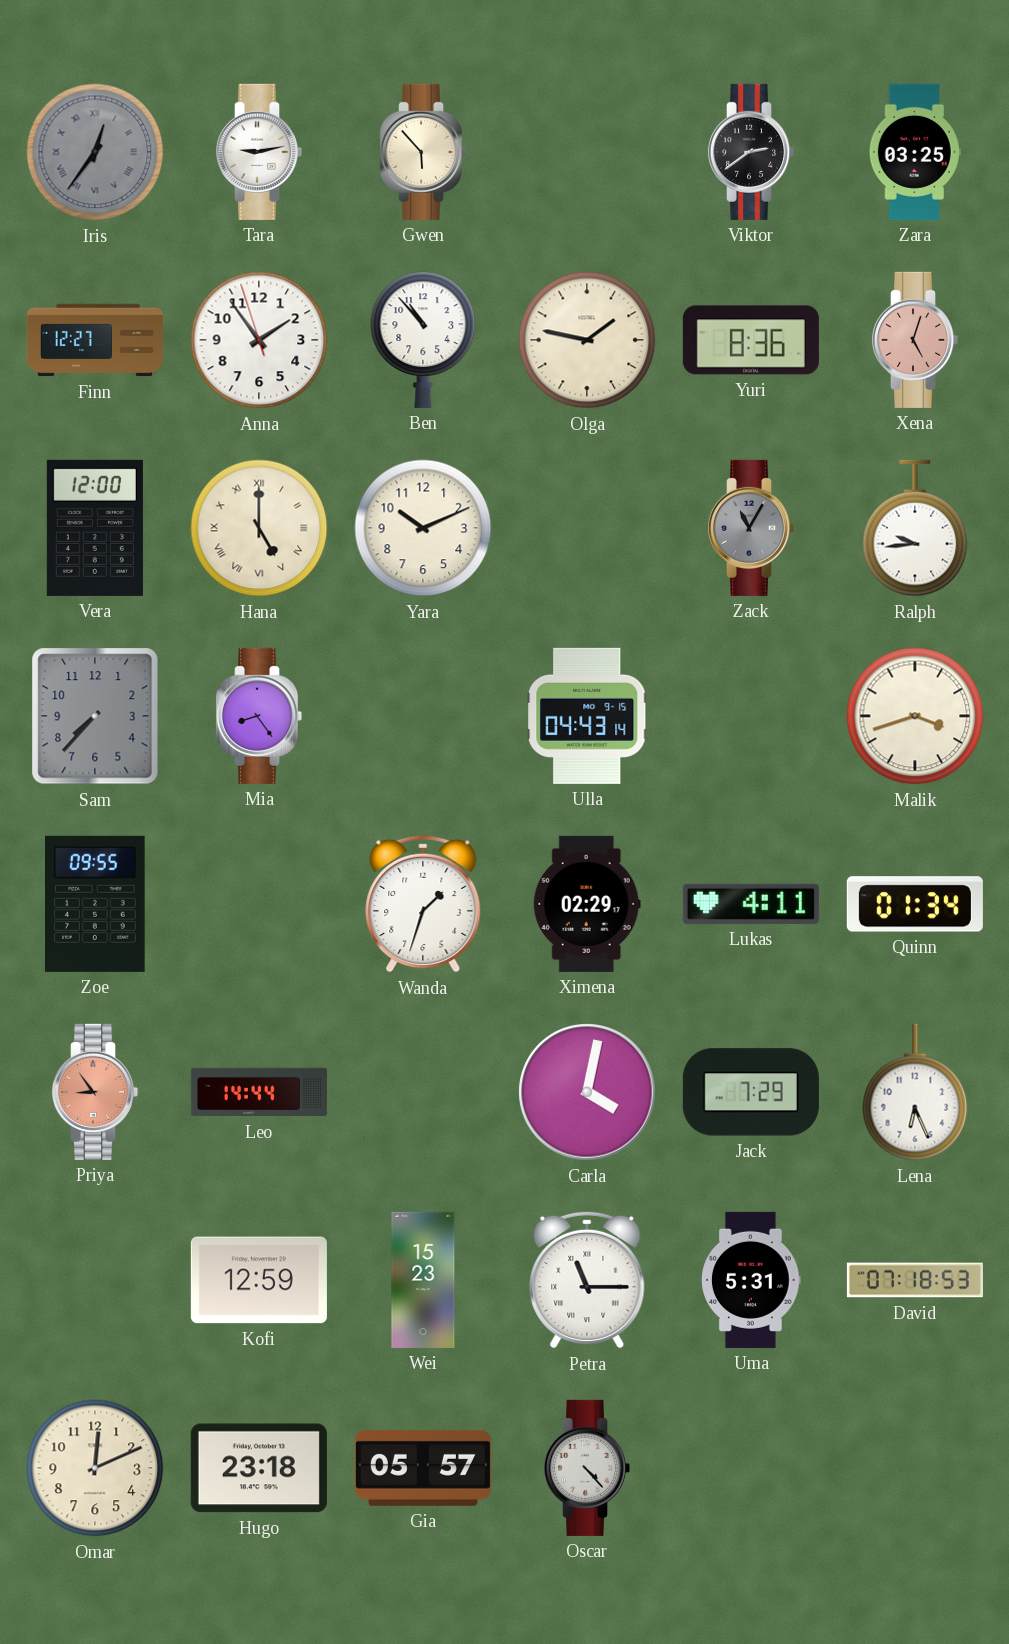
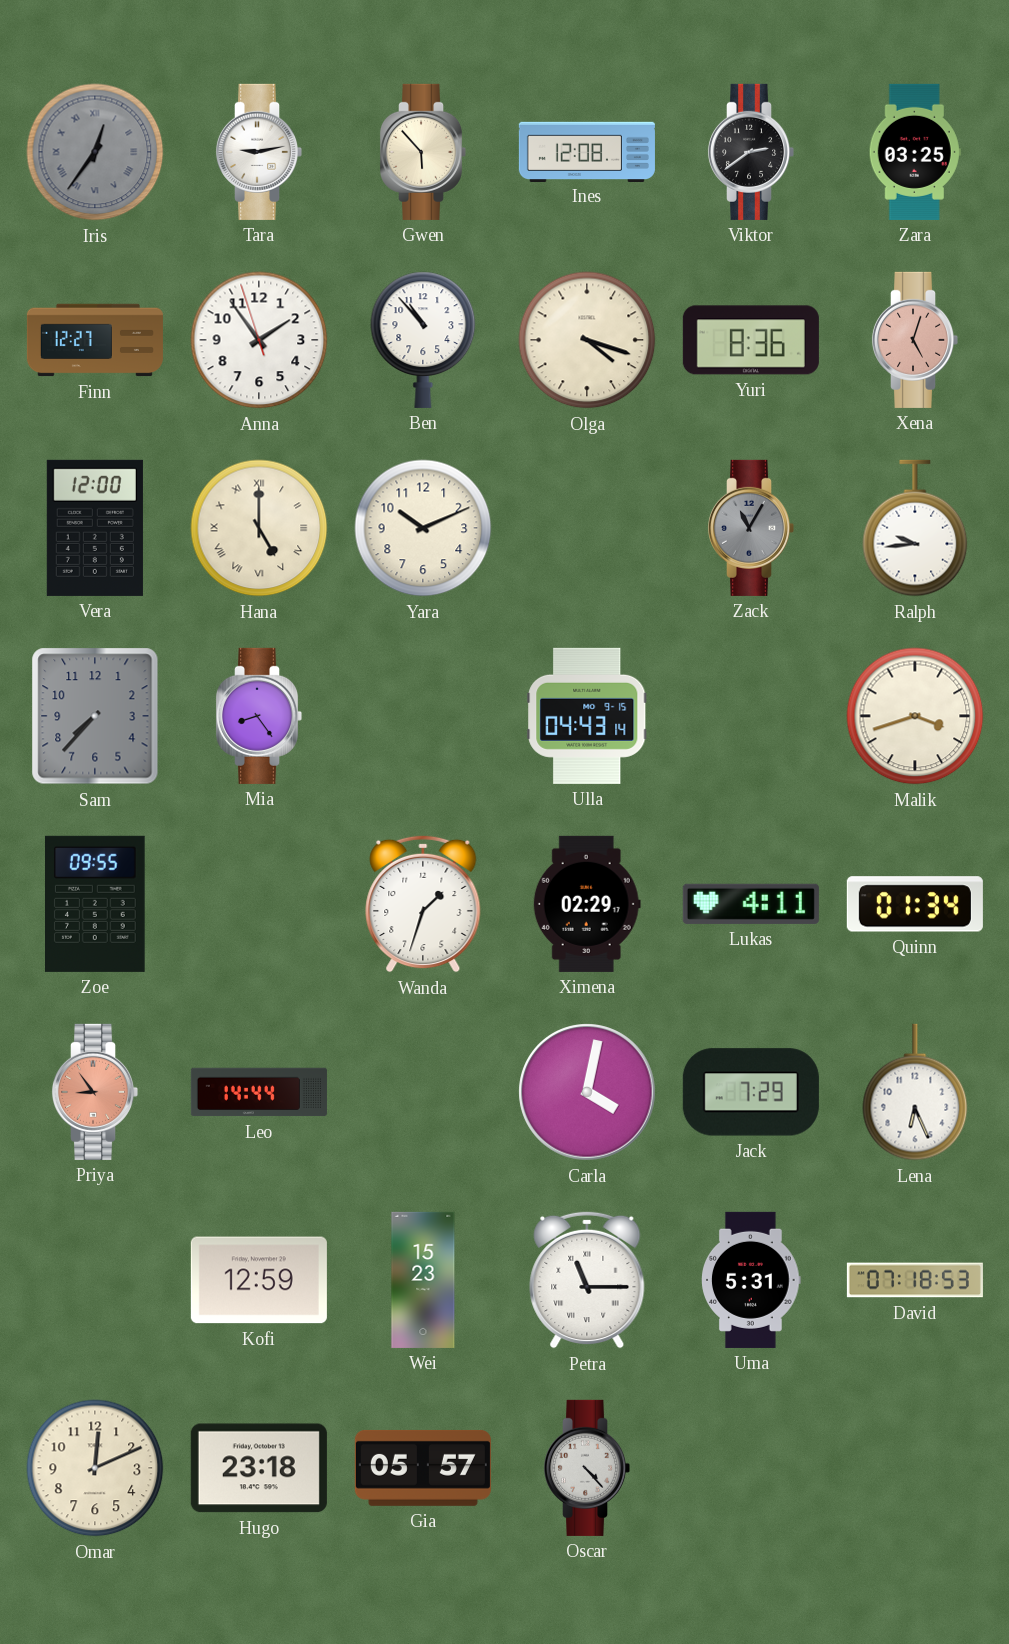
Ines: none -> 12:08
Olga: 1:47 -> 4:18
